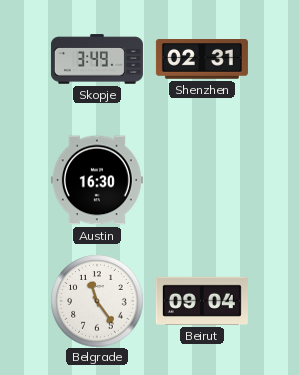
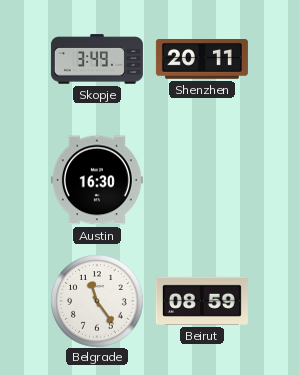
Shenzhen: 02:31 -> 20:11
Beirut: 09:04 -> 08:59
